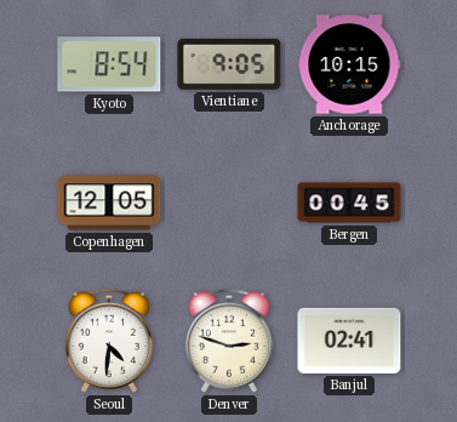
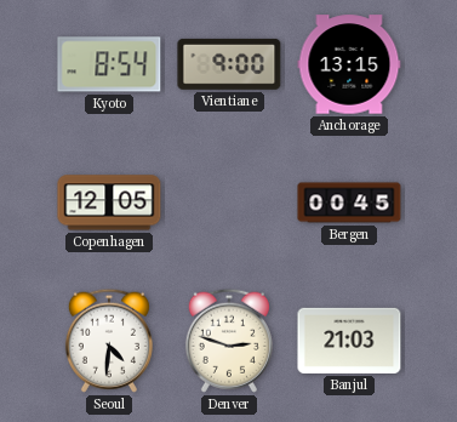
Vientiane: 9:05 -> 9:00
Anchorage: 10:15 -> 13:15
Banjul: 02:41 -> 21:03
